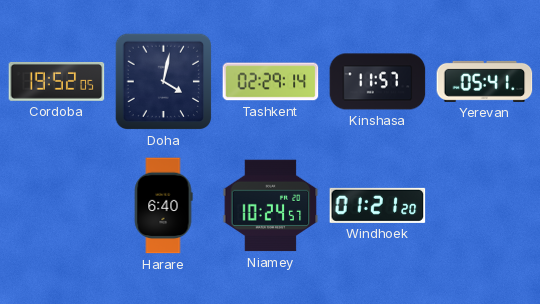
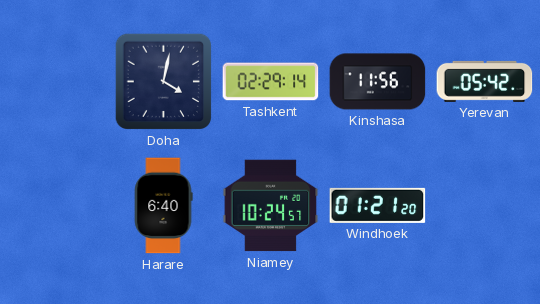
Cordoba: 19:52 -> none
Kinshasa: 11:57 -> 11:56
Yerevan: 05:41 -> 05:42
